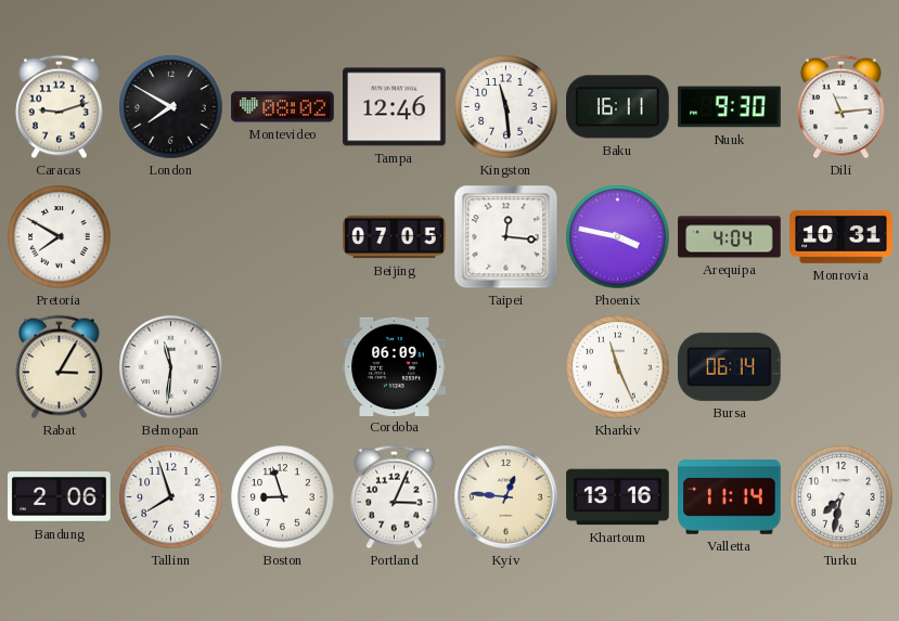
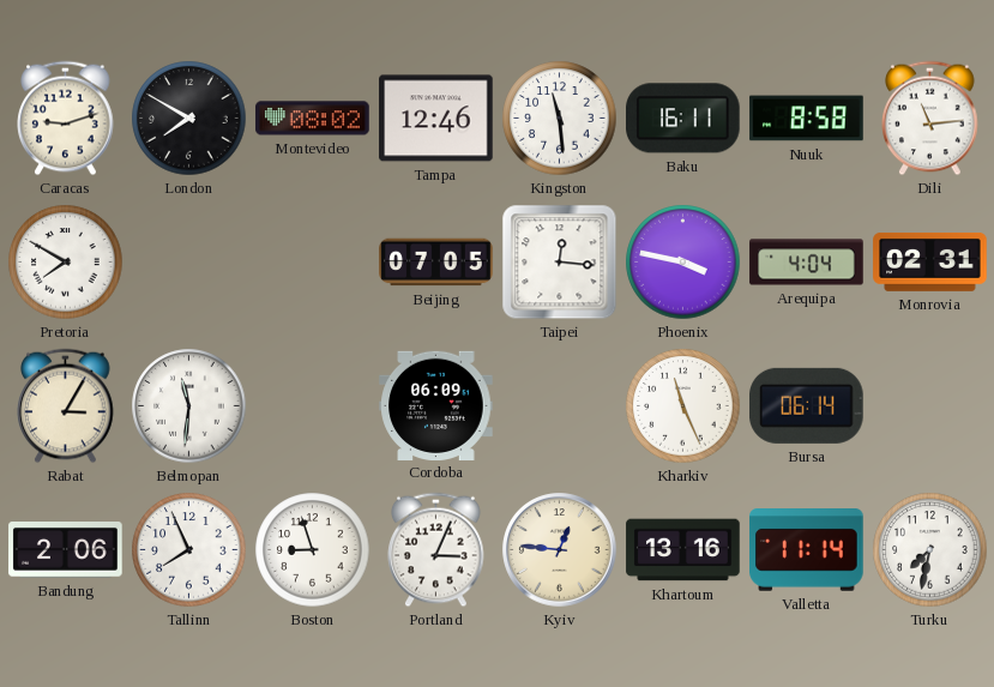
Nuuk: 9:30 -> 8:58
Monrovia: 10:31 -> 02:31
Tallinn: 7:57 -> 7:56
